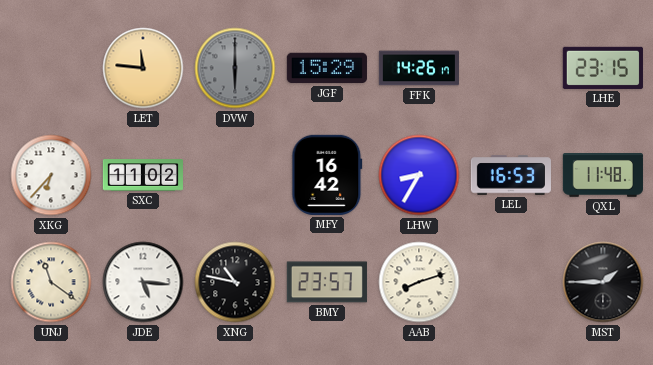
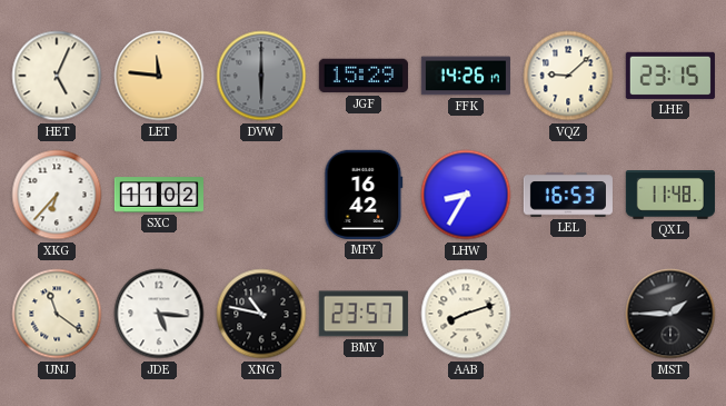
HET: none -> 5:04
VQZ: none -> 9:08
